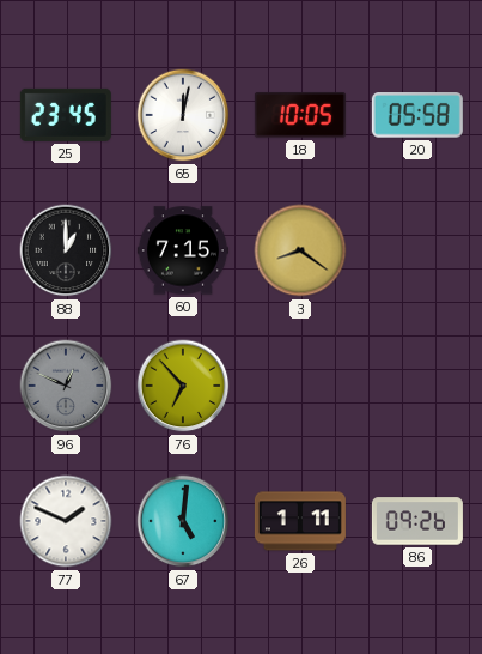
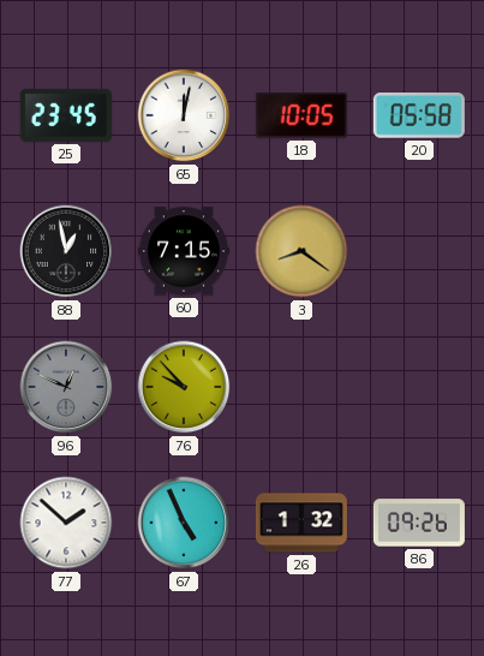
88: 1:00 -> 12:58
76: 6:53 -> 9:53
77: 1:49 -> 1:52
67: 5:01 -> 4:56
26: 1:11 -> 1:32
